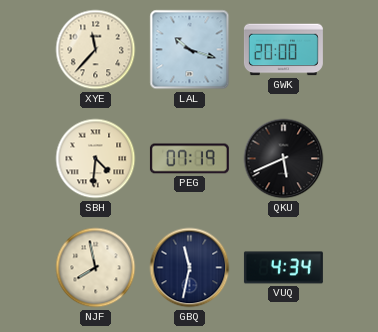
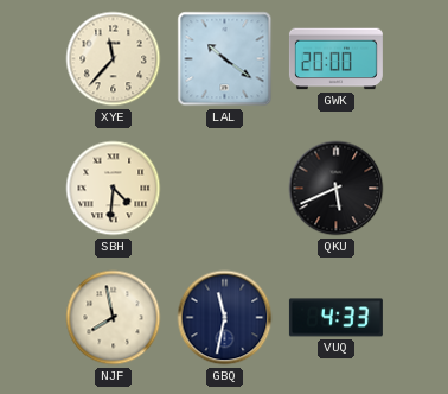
LAL: 10:18 -> 10:21
PEG: 07:19 -> none
VUQ: 4:34 -> 4:33
